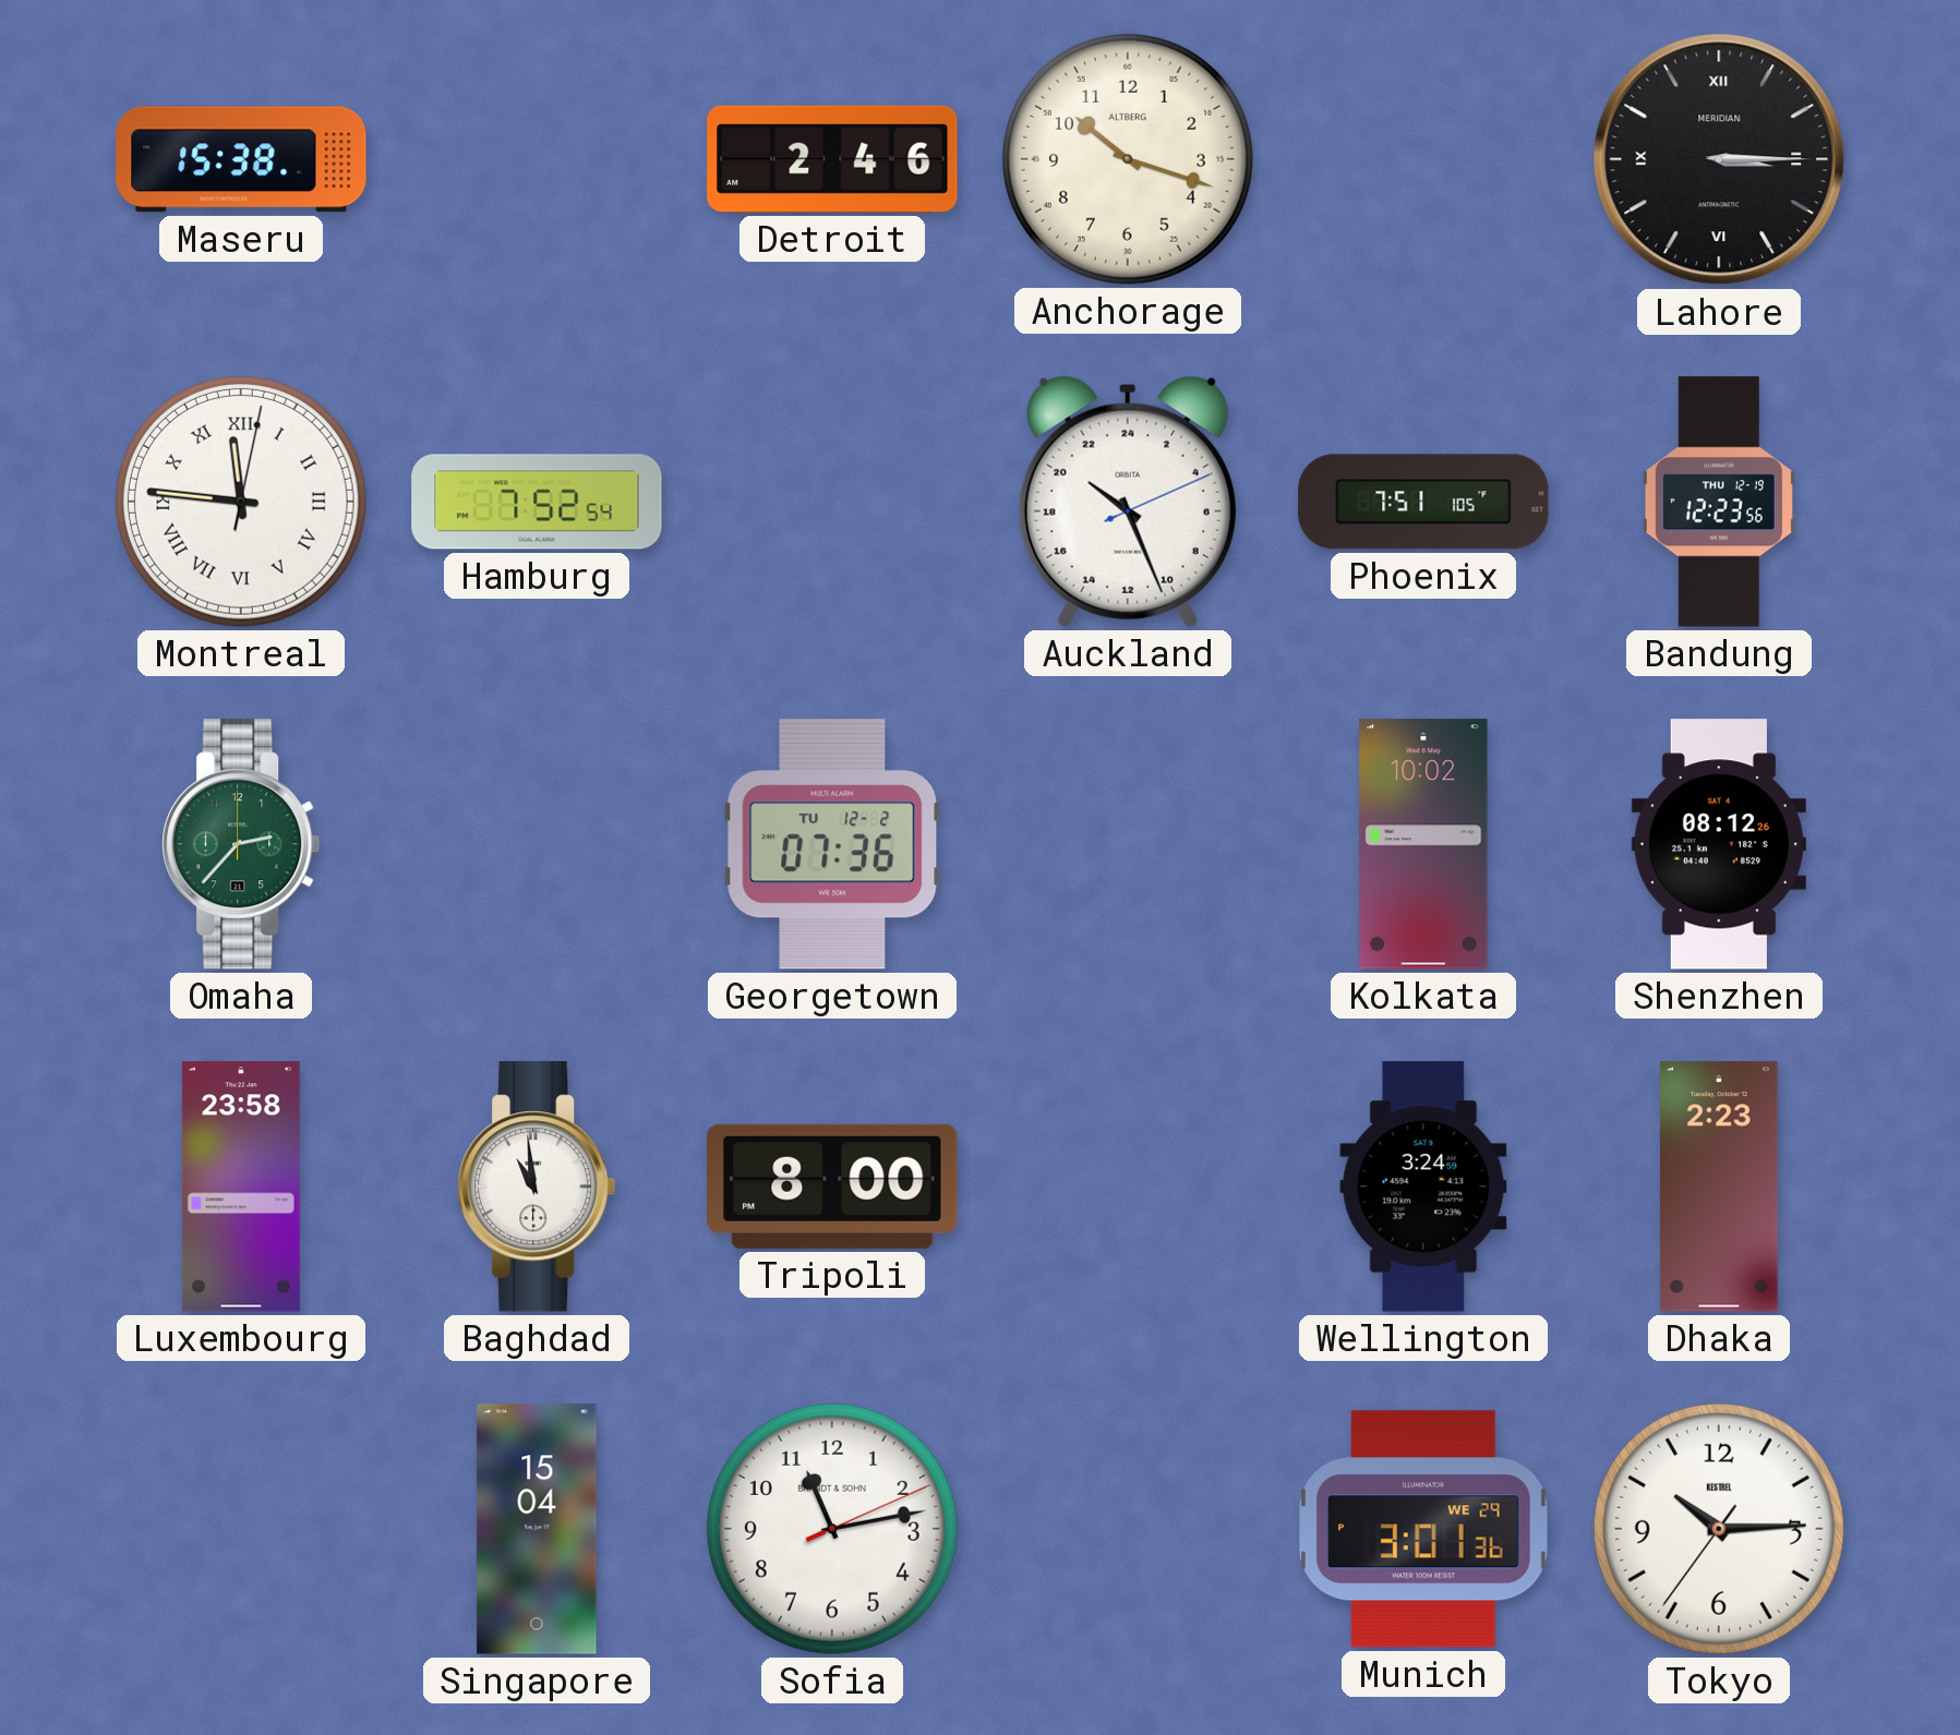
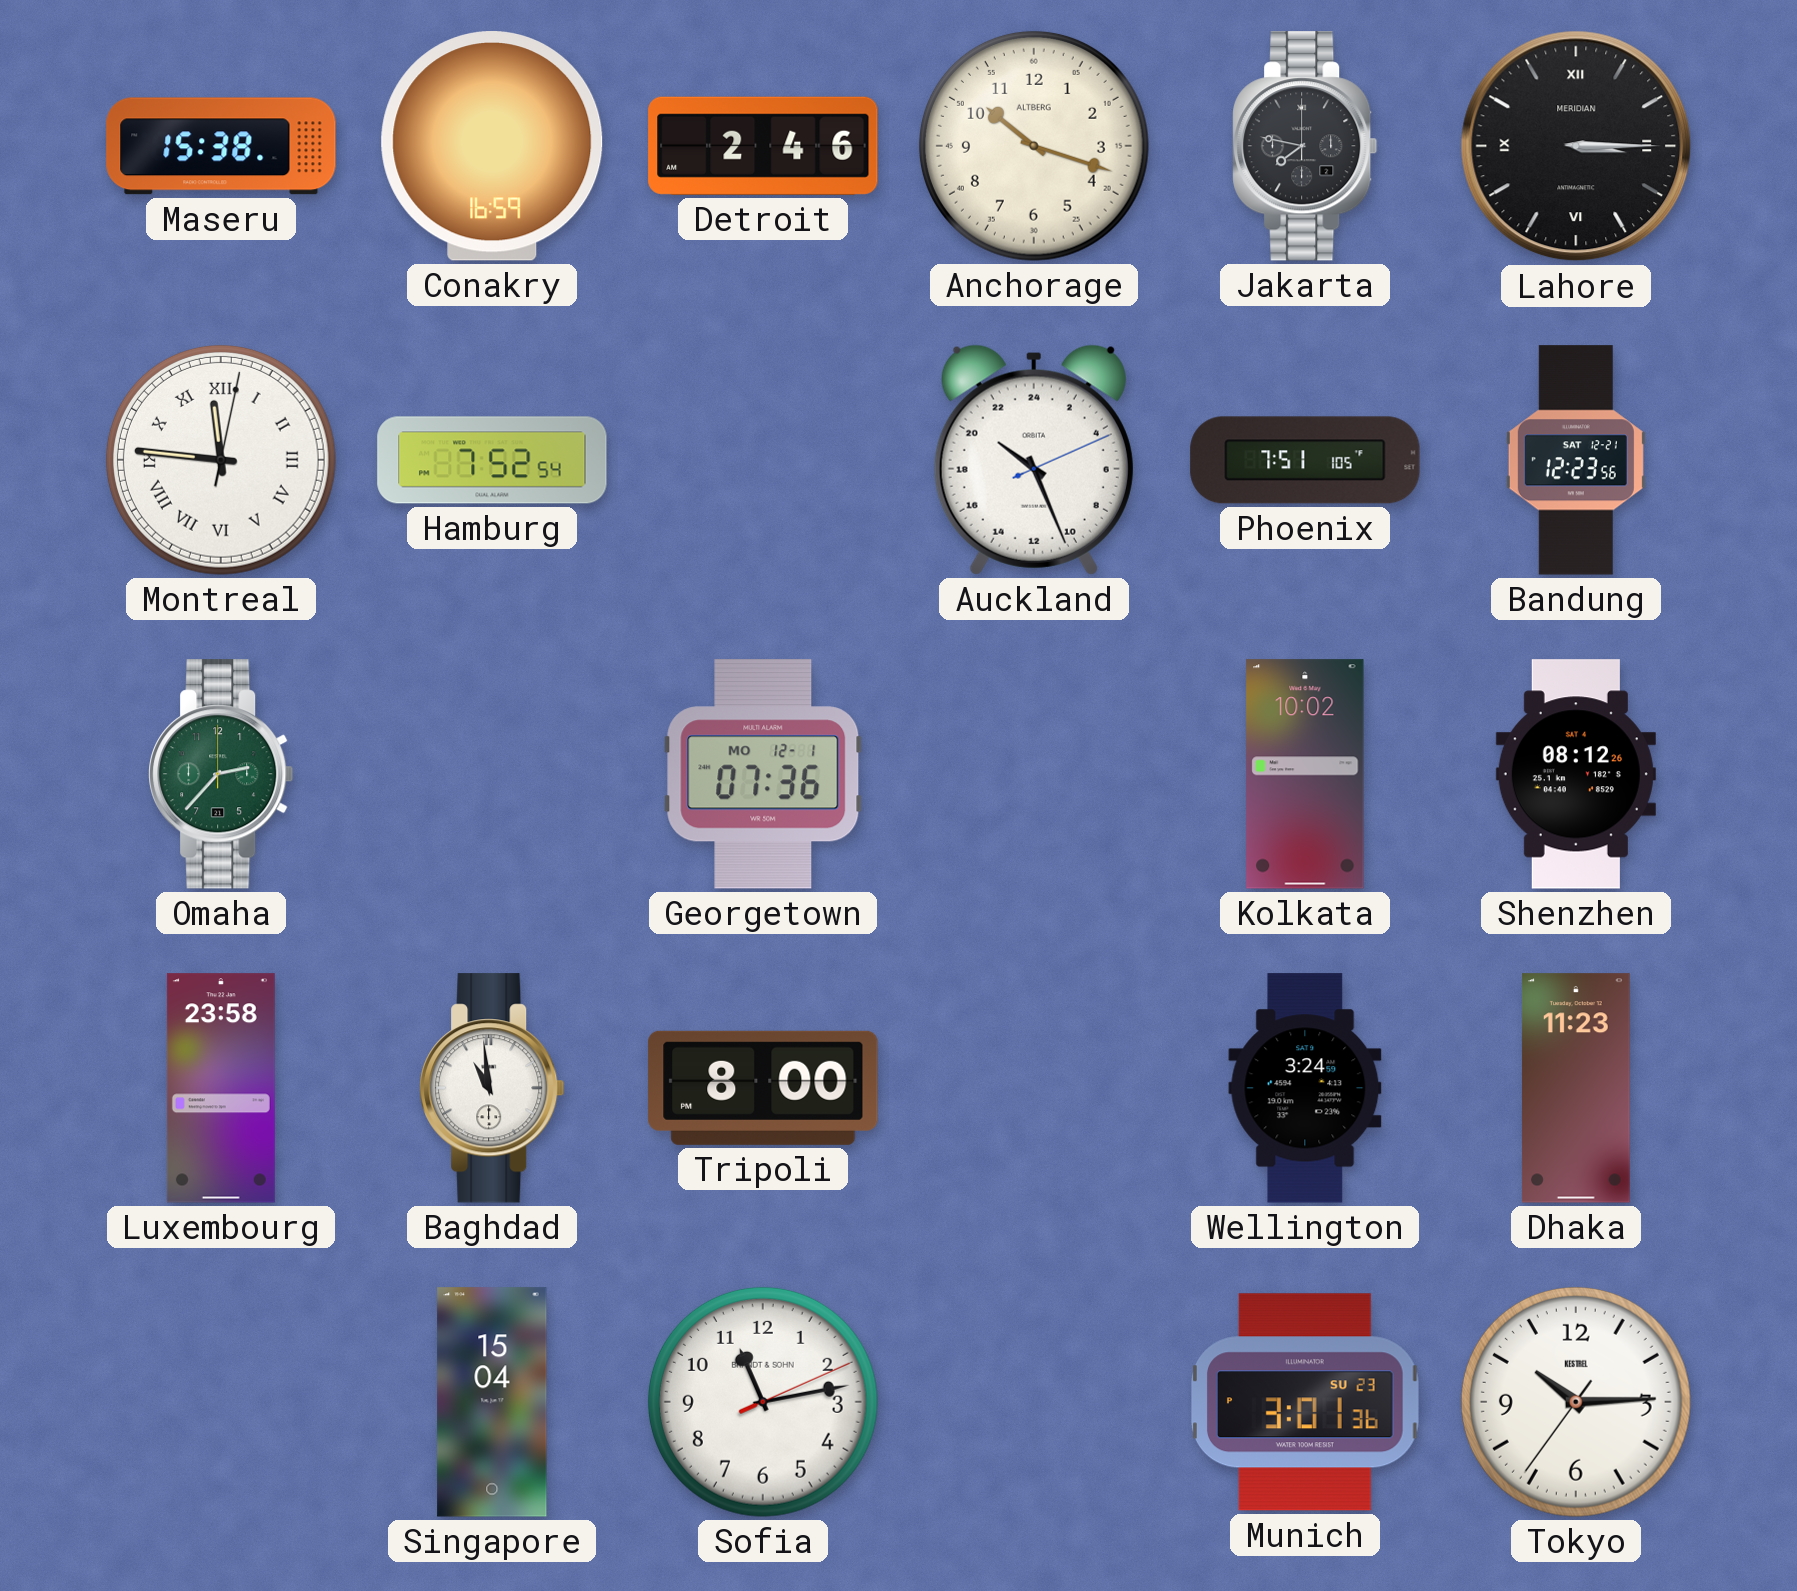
Conakry: none -> 16:59
Jakarta: none -> 7:47
Bandung date: THU 12-19 -> SAT 12-21
Georgetown date: TU 12-2 -> MO 12-1
Dhaka: 2:23 -> 11:23
Munich date: WE 29 -> SU 23
